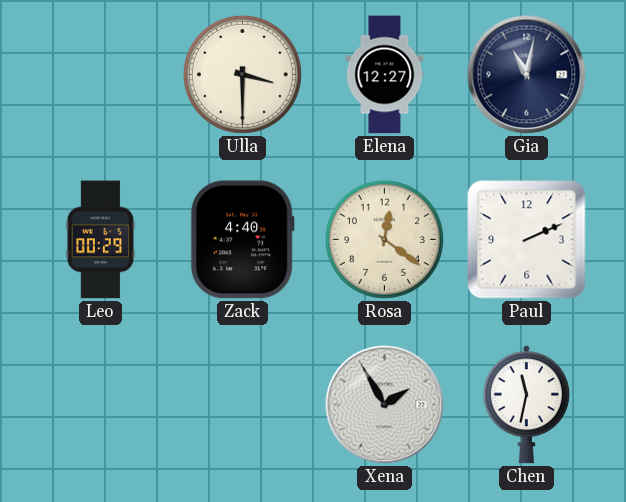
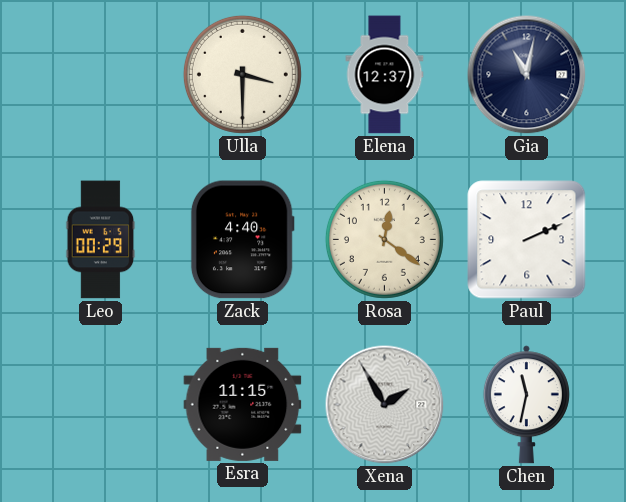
Elena: 12:27 -> 12:37
Esra: none -> 11:15
